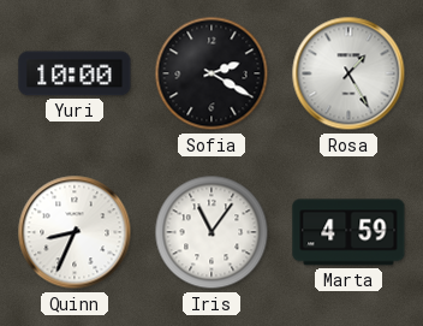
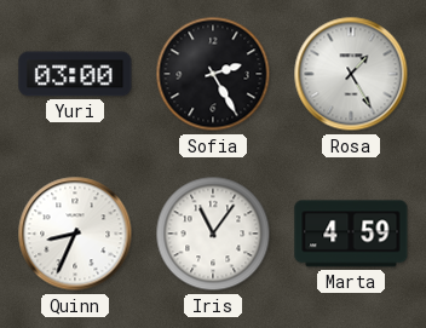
Yuri: 10:00 -> 03:00
Sofia: 2:20 -> 2:25
